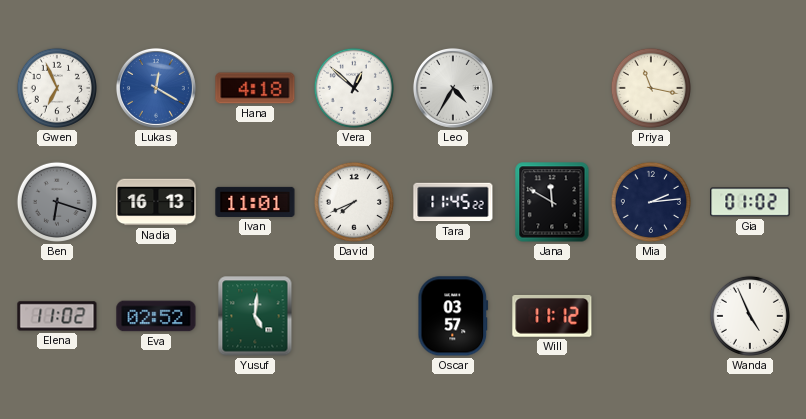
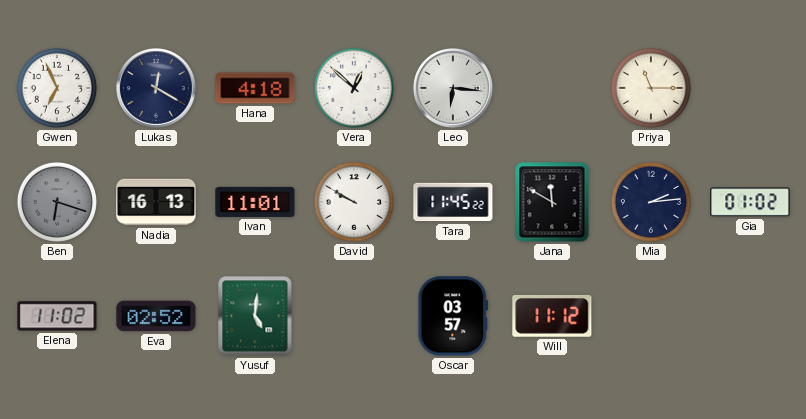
Lukas dial: blue -> navy
Leo: 4:35 -> 6:16
Priya: 11:17 -> 11:15
David: 7:41 -> 9:50
Wanda: 4:56 -> none
